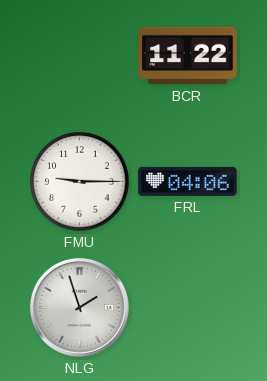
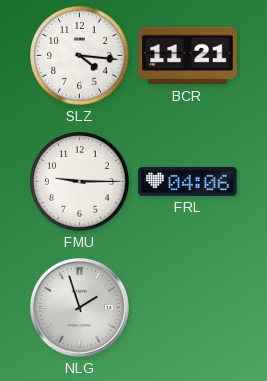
SLZ: none -> 4:16
BCR: 11:22 -> 11:21
